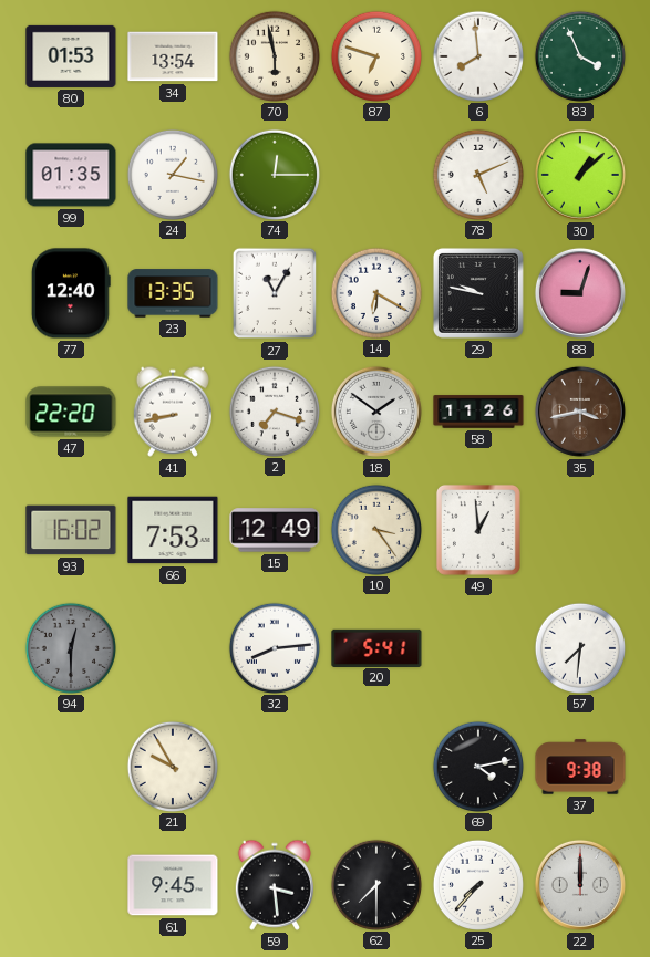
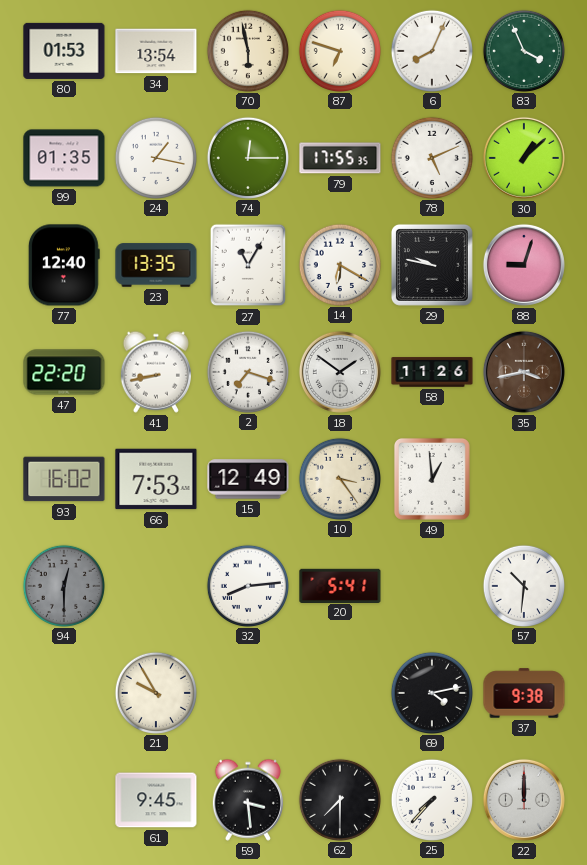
6: 7:59 -> 8:04
79: none -> 17:55
57: 7:31 -> 10:31
